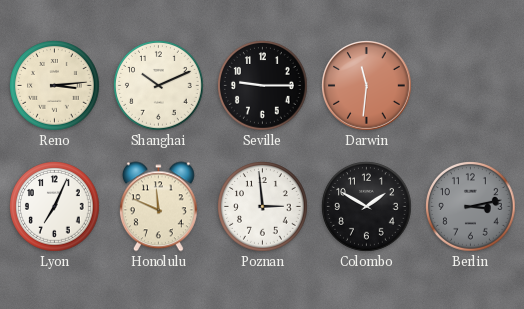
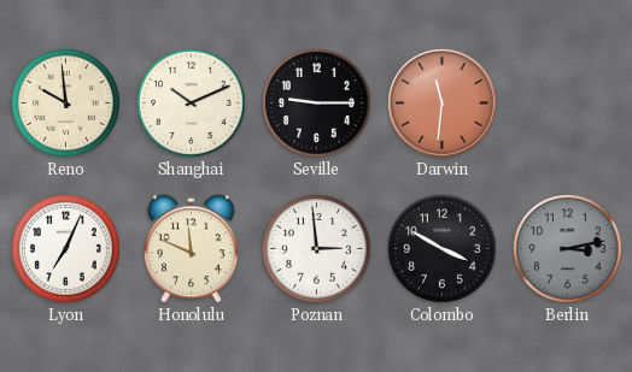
Reno: 3:14 -> 9:59
Colombo: 1:50 -> 3:50
